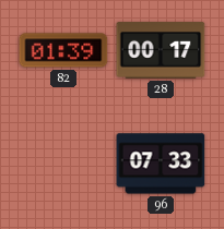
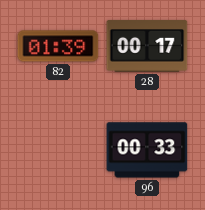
96: 07:33 -> 00:33
